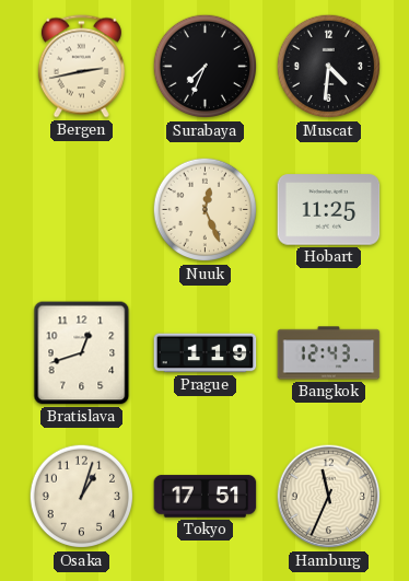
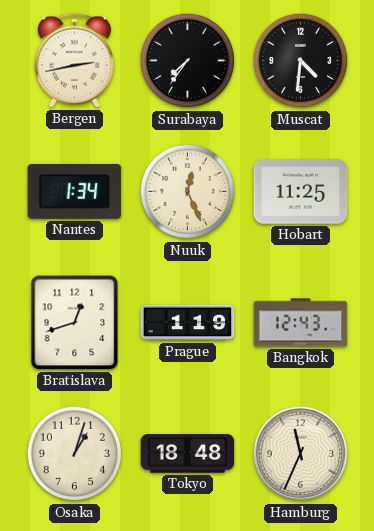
Surabaya: 7:34 -> 7:36
Nantes: none -> 1:34
Tokyo: 17:51 -> 18:48
